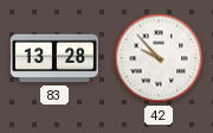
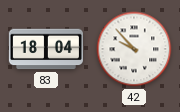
83: 13:28 -> 18:04
